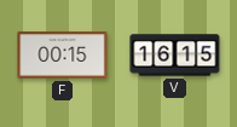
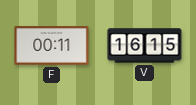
F: 00:15 -> 00:11
